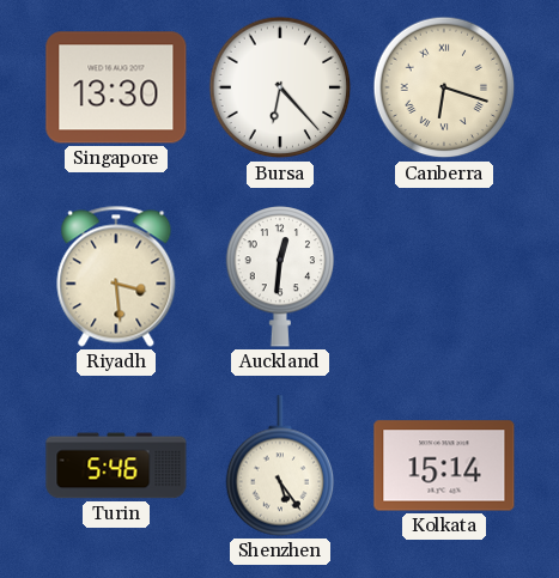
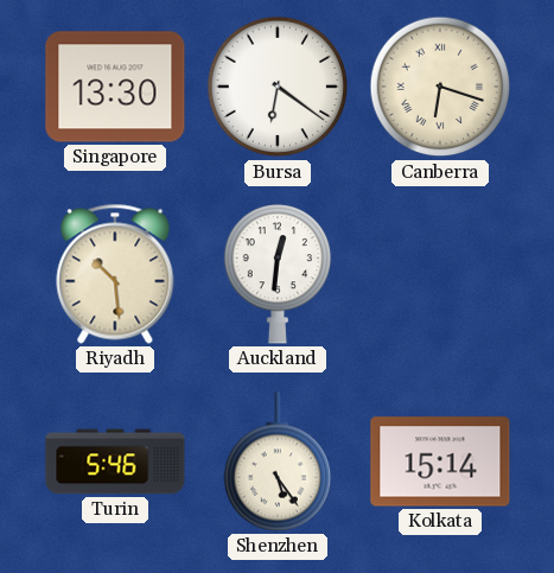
Bursa: 6:23 -> 6:21
Riyadh: 3:29 -> 10:29
